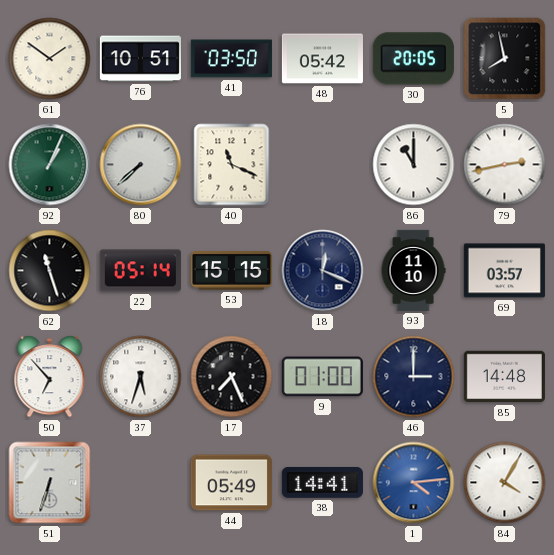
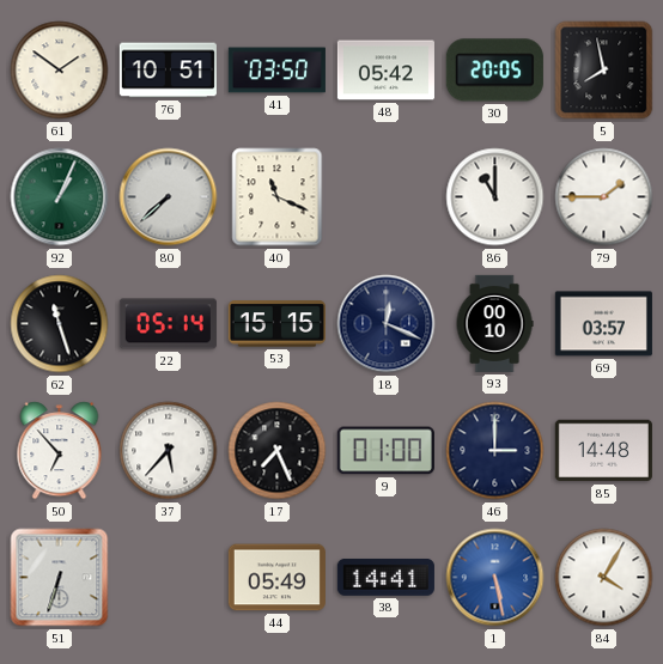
79: 2:43 -> 1:45
93: 11:10 -> 00:10
37: 5:33 -> 5:37
1: 4:14 -> 5:28
